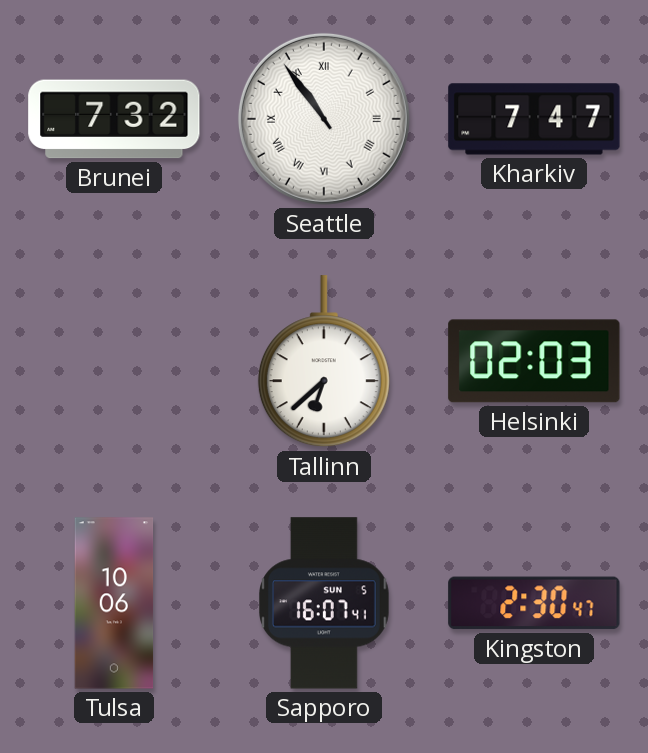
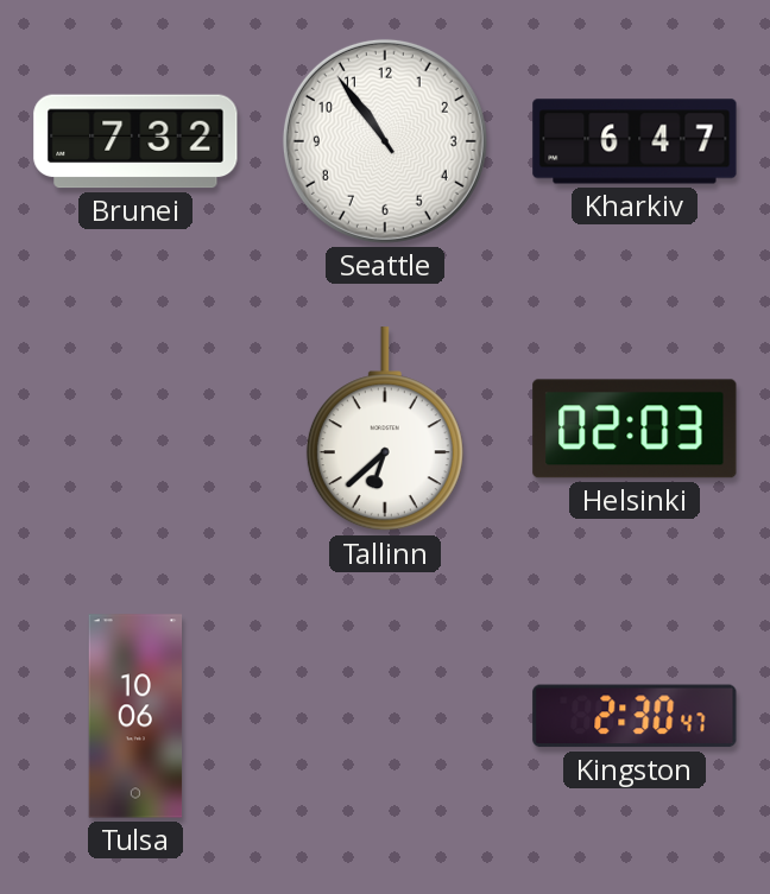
Seattle numerals: Roman -> Arabic
Kharkiv: 7:47 -> 6:47
Sapporo: 16:07 -> none
